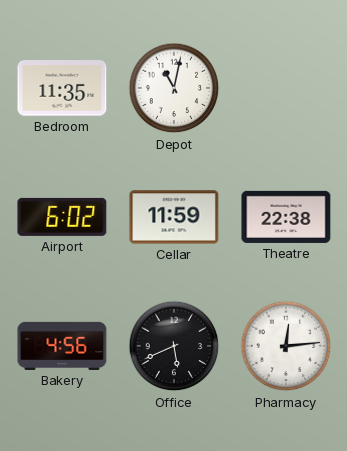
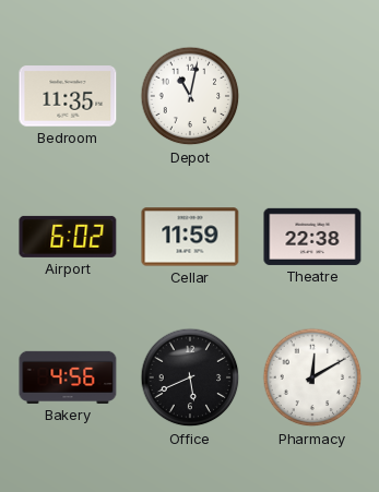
Pharmacy: 12:14 -> 12:10
